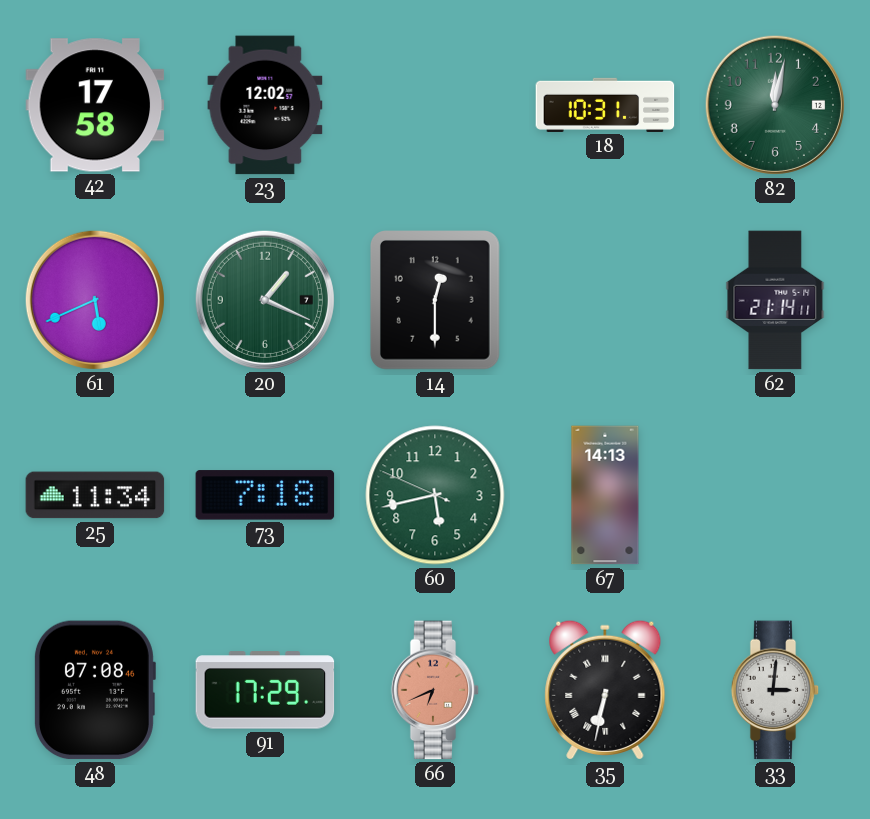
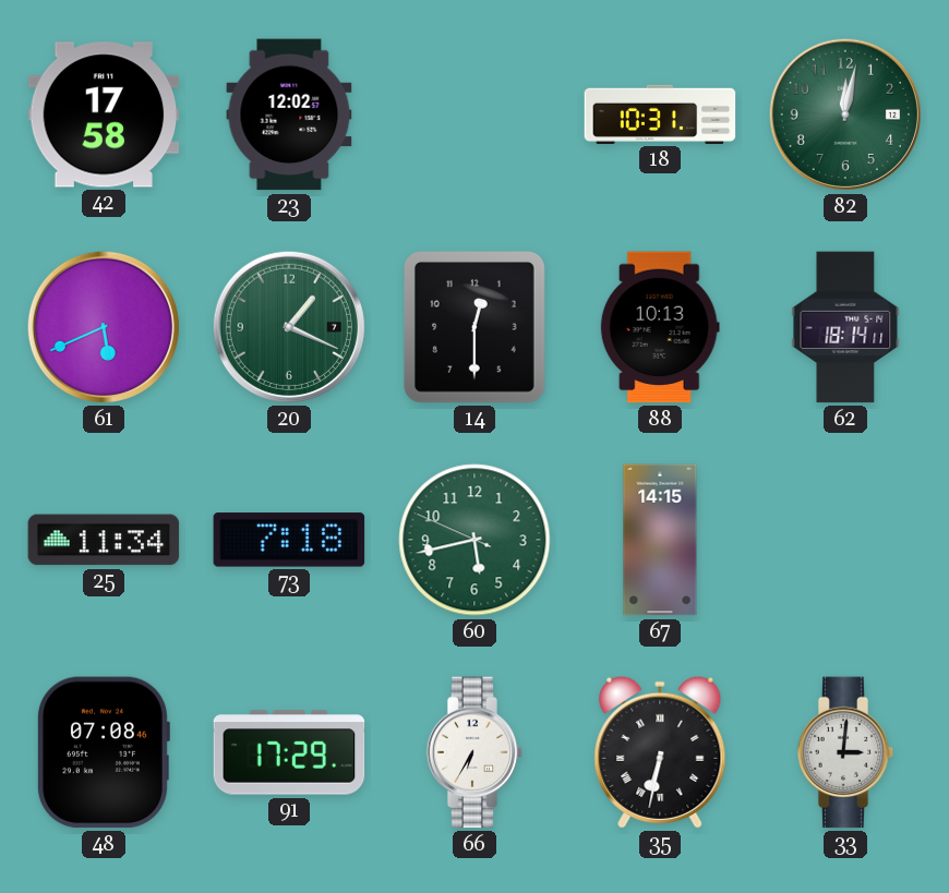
88: none -> 10:13
62: 21:14 -> 18:14
67: 14:13 -> 14:15
66: 6:41 -> 6:35
66 dial: salmon -> white
